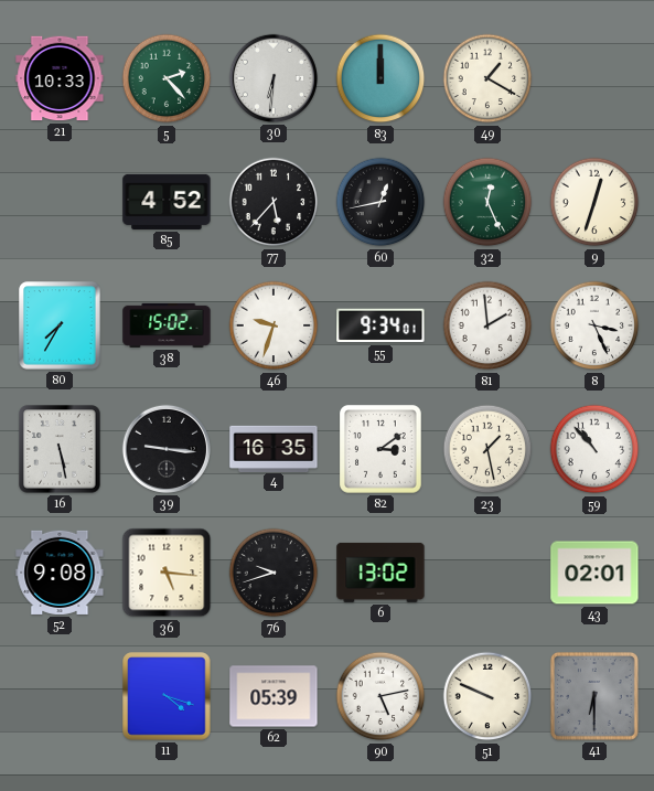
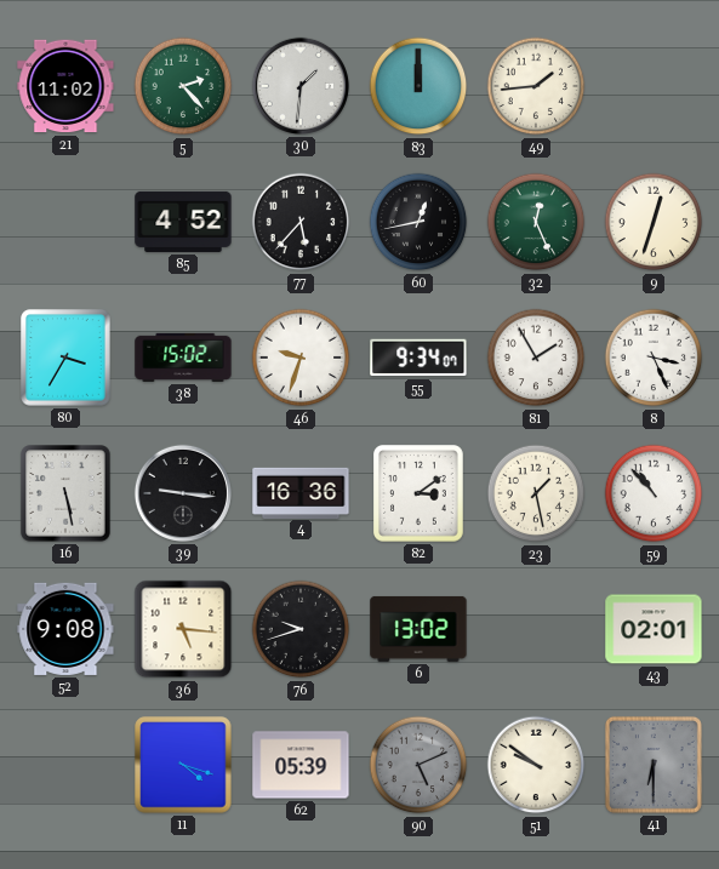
21: 10:33 -> 11:02
30: 6:31 -> 1:31
49: 1:20 -> 1:44
80: 7:35 -> 3:35
55: 9:34:01 -> 9:34:07
81: 1:59 -> 1:55
4: 16:35 -> 16:36
90: 5:13 -> 5:11
90 dial: white -> grey
51: 9:49 -> 9:51
